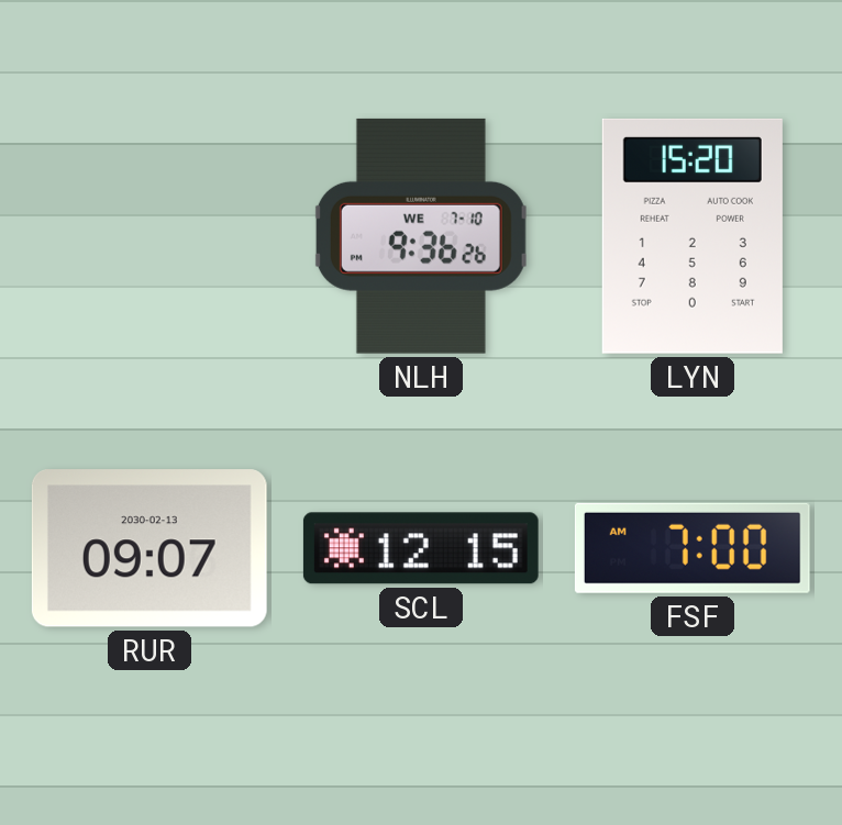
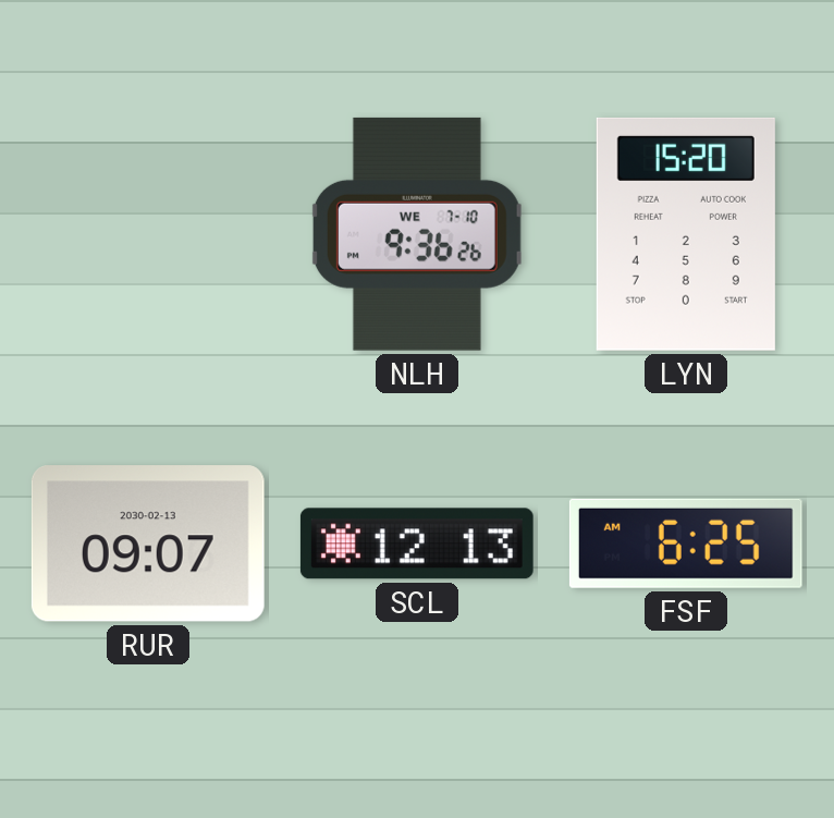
SCL: 12:15 -> 12:13
FSF: 7:00 -> 6:25
